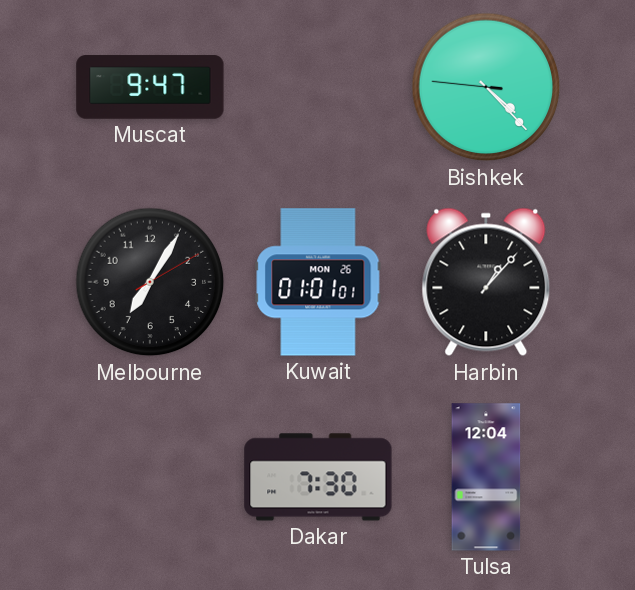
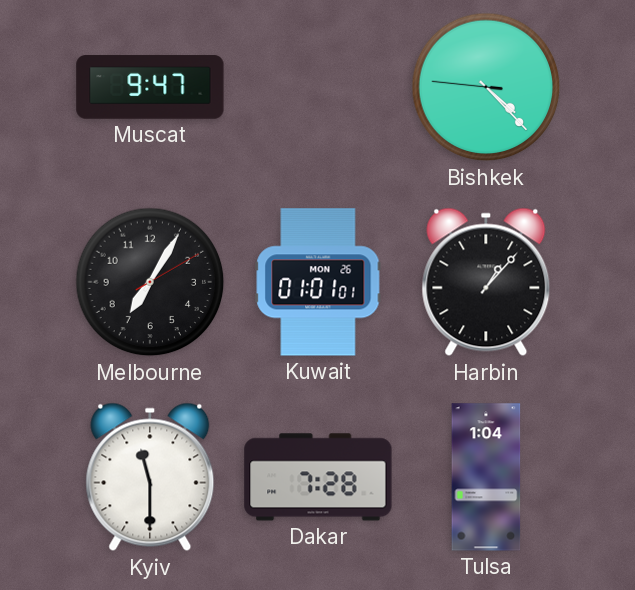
Kyiv: none -> 11:30
Dakar: 7:30 -> 7:28
Tulsa: 12:04 -> 1:04
